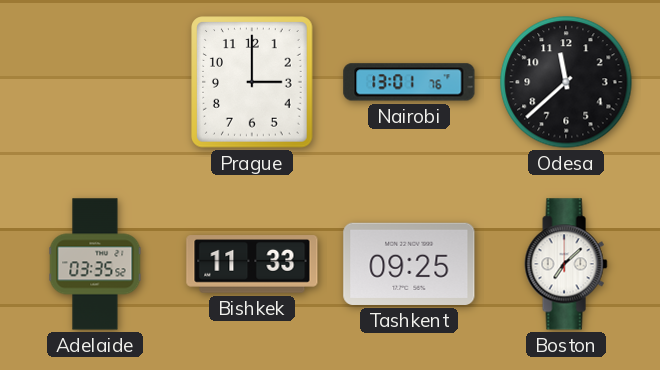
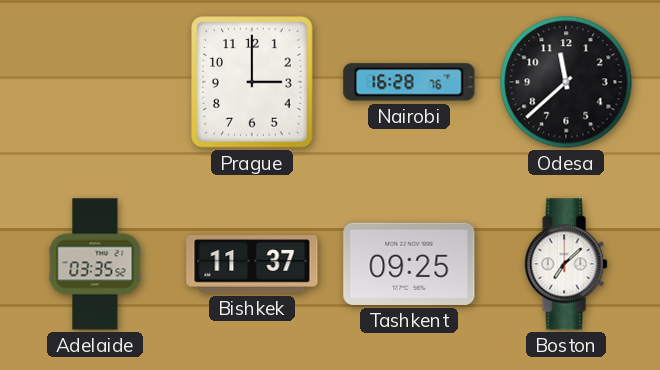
Nairobi: 13:01 -> 16:28
Bishkek: 11:33 -> 11:37
